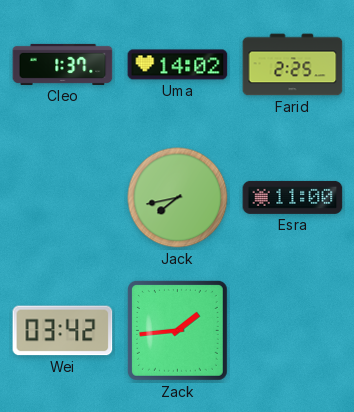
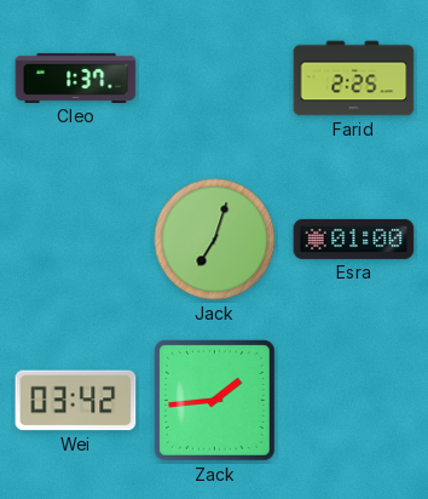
Uma: 14:02 -> none
Jack: 7:43 -> 7:03
Esra: 11:00 -> 01:00
